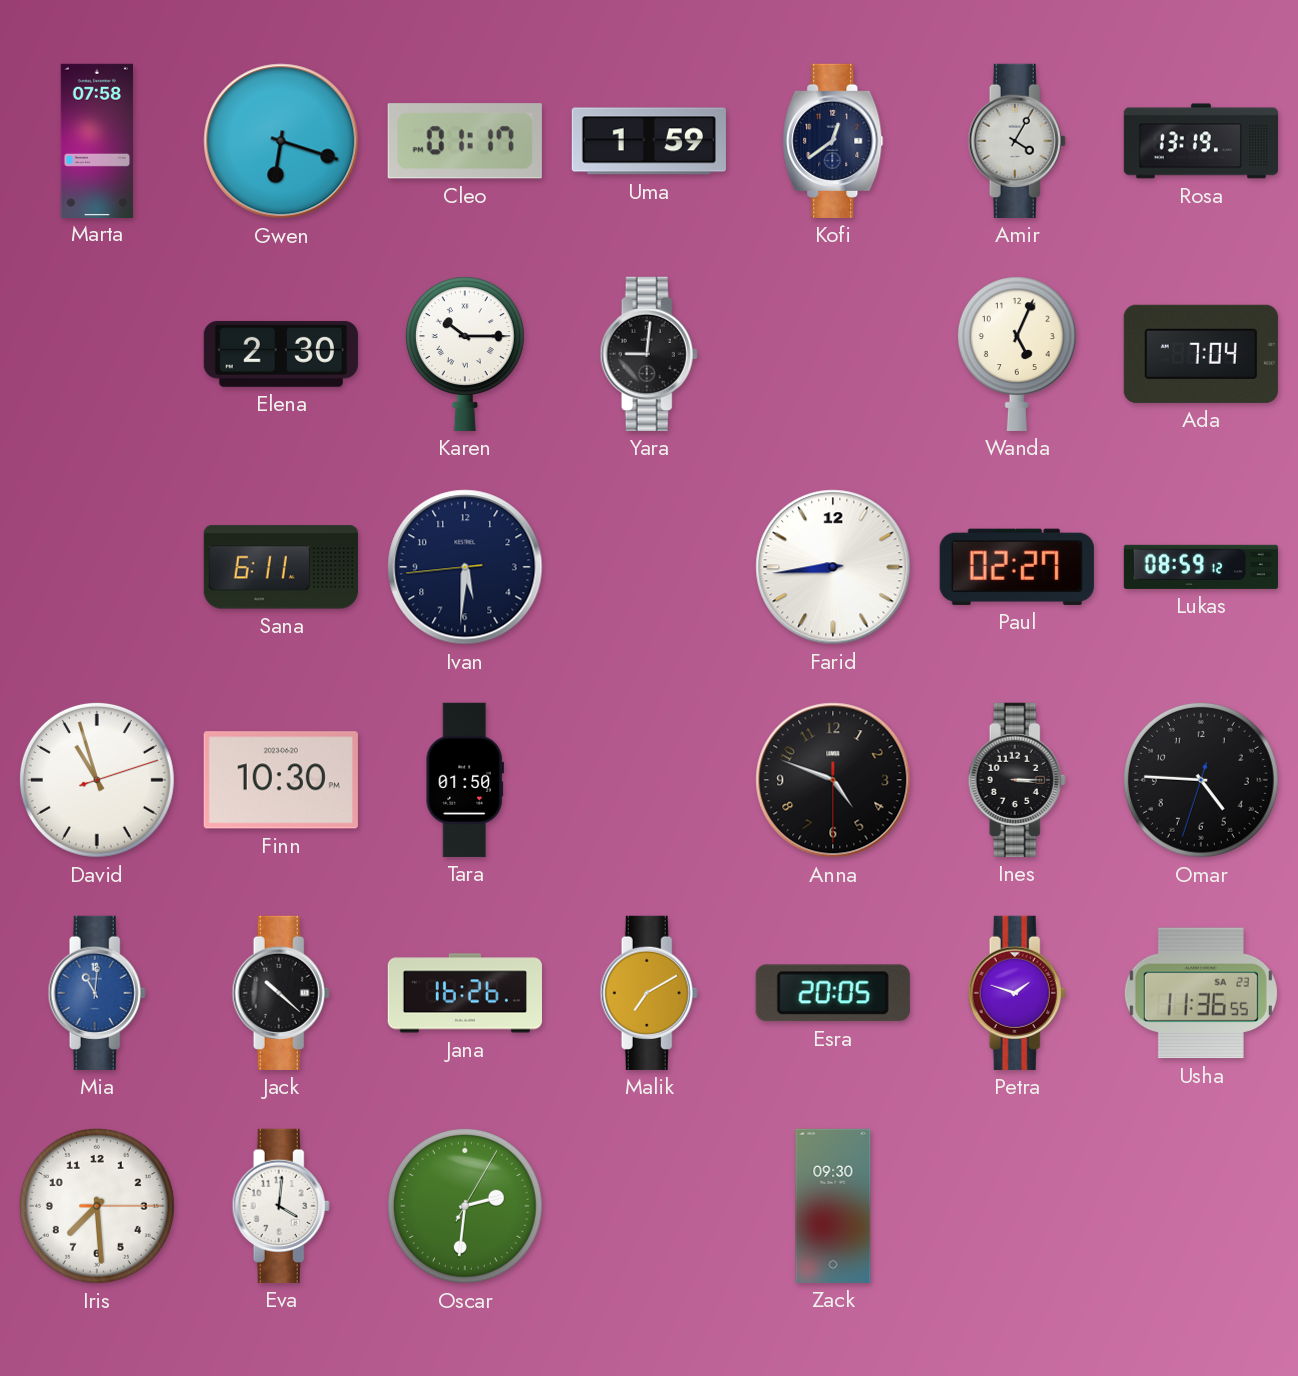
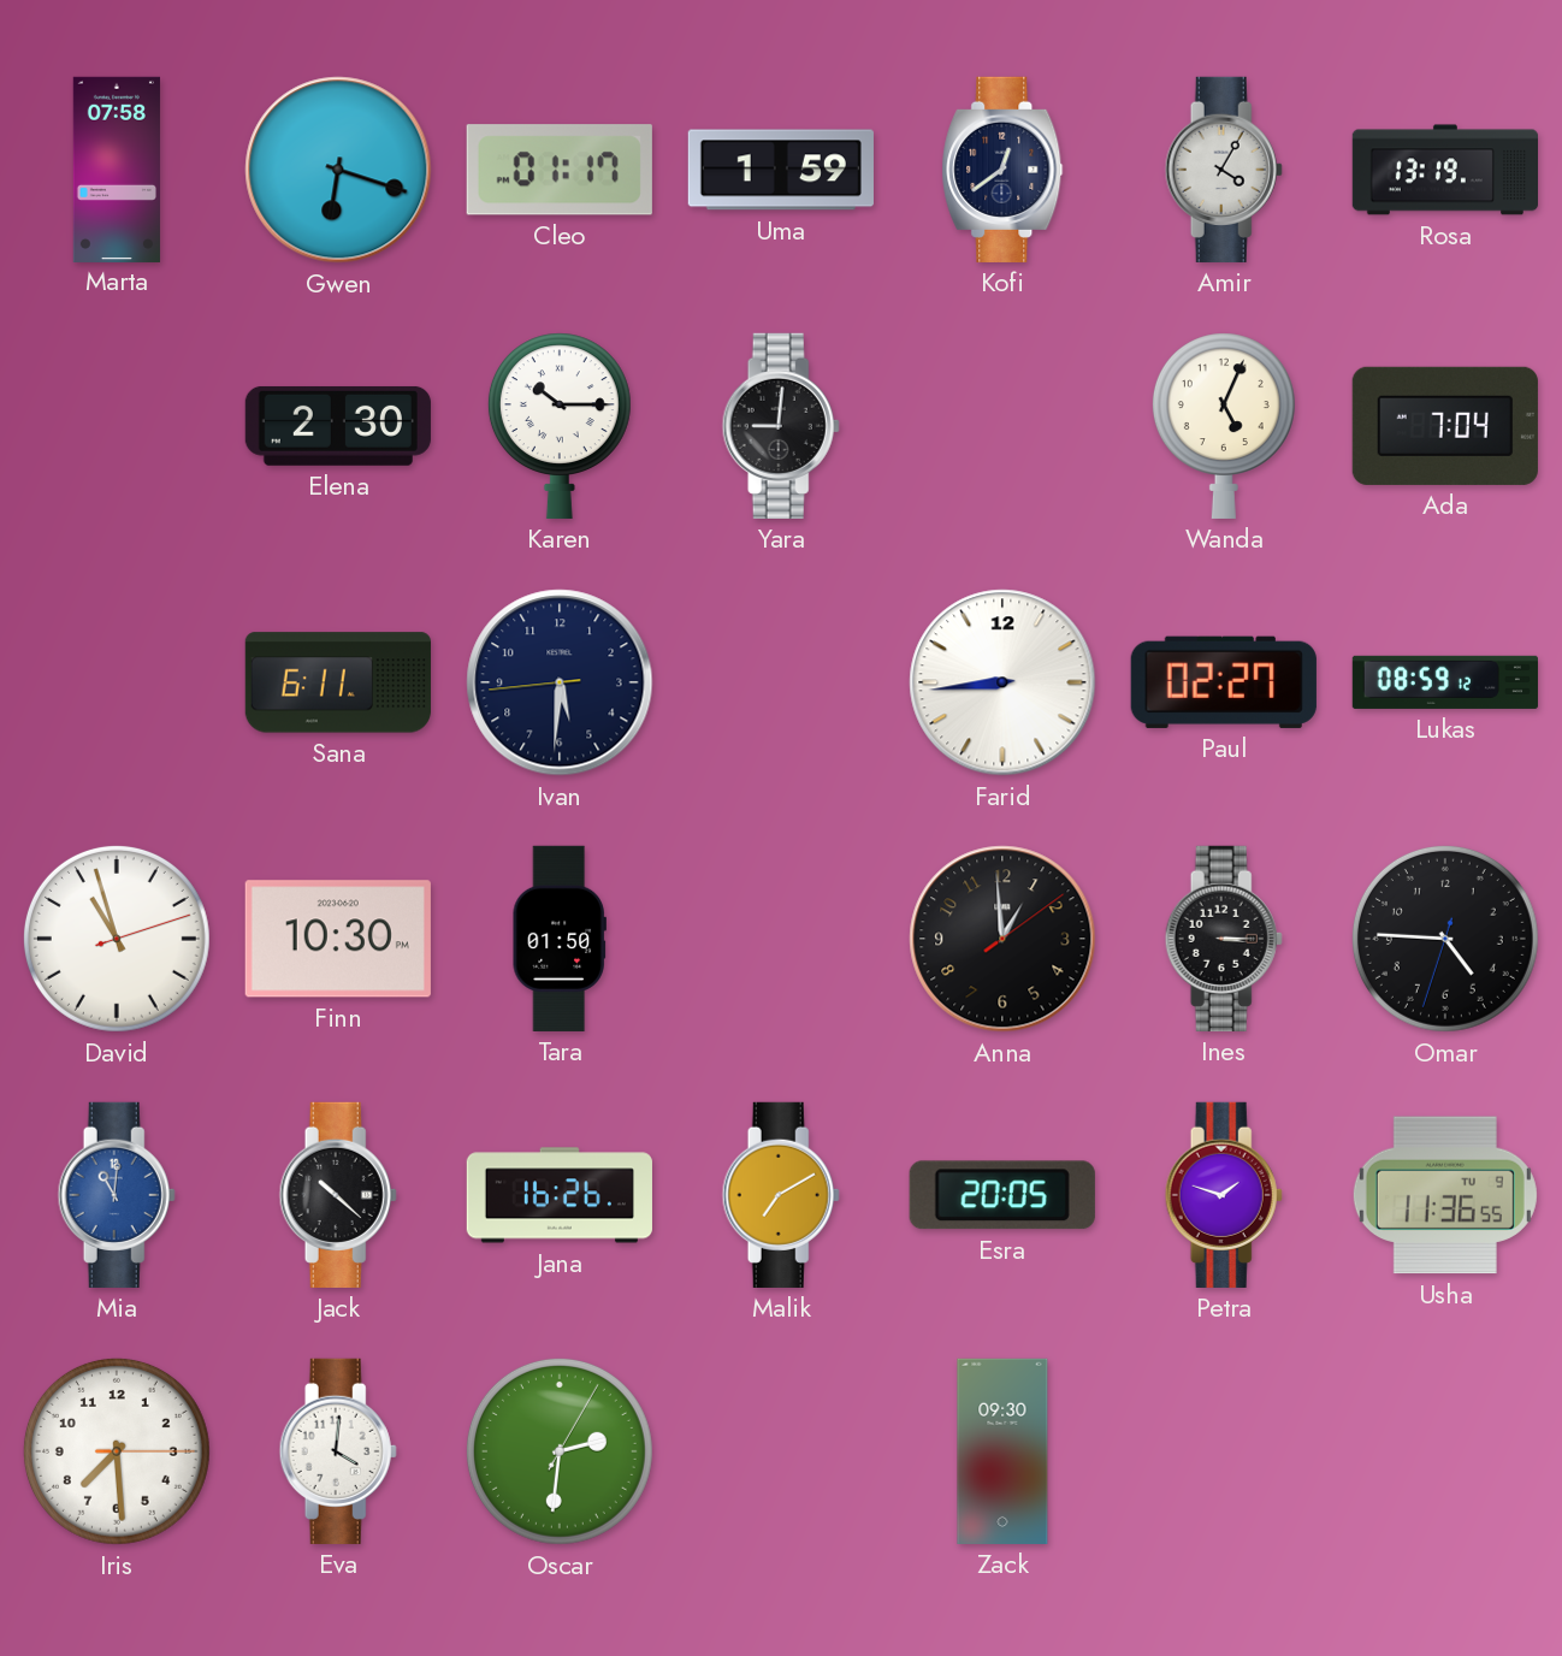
Anna: 4:48 -> 12:59
Usha date: SA 23 -> TU 9
